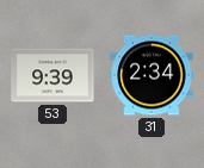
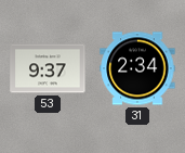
53: 9:39 -> 9:37
